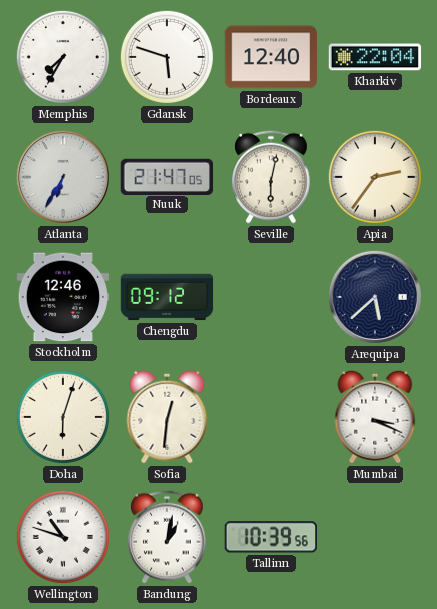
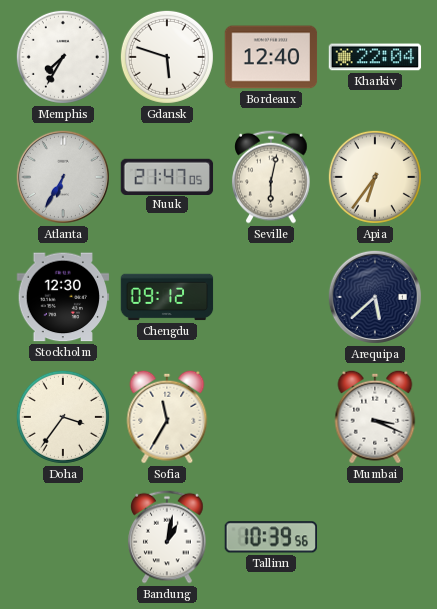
Apia: 2:36 -> 6:36
Stockholm: 12:46 -> 12:30
Doha: 6:03 -> 3:36
Sofia: 12:31 -> 11:35
Wellington: 10:48 -> none
